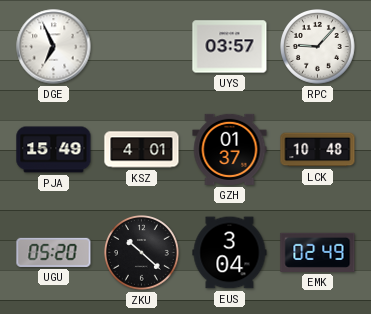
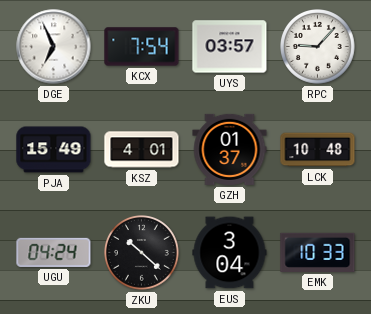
KCX: none -> 7:54
UGU: 05:20 -> 04:24
EMK: 02:49 -> 10:33
